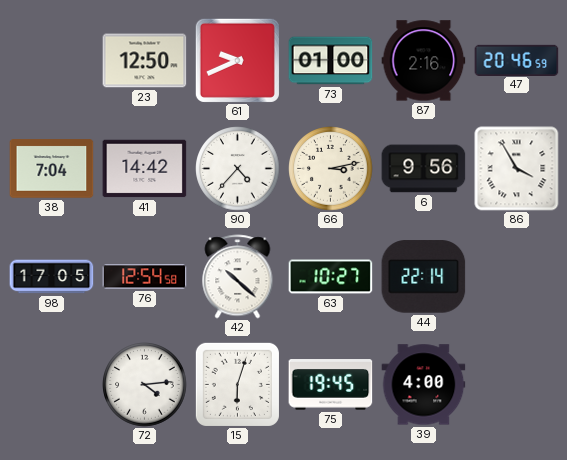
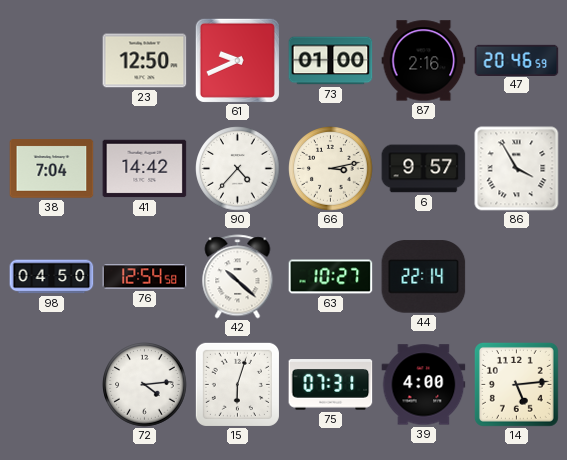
6: 9:56 -> 9:57
98: 17:05 -> 04:50
75: 19:45 -> 07:31
14: none -> 5:14
